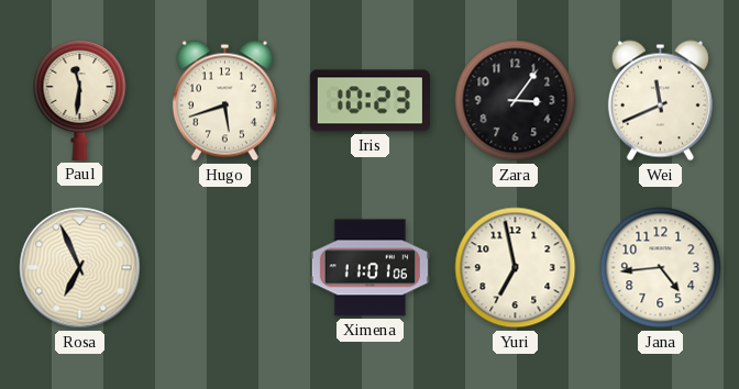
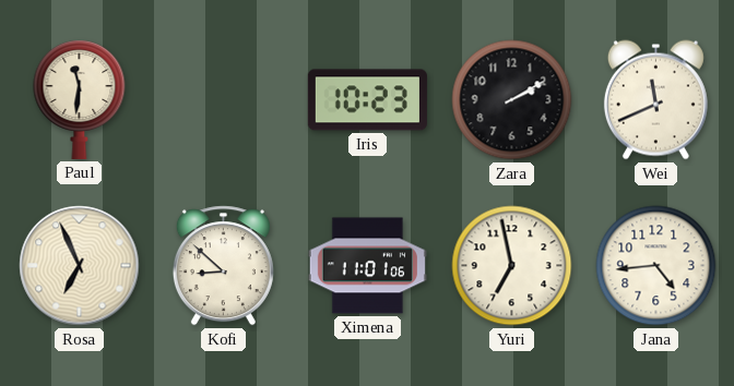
Hugo: 5:42 -> none
Zara: 3:06 -> 2:10
Kofi: none -> 8:52
